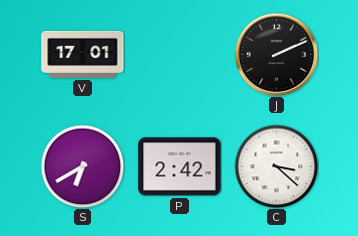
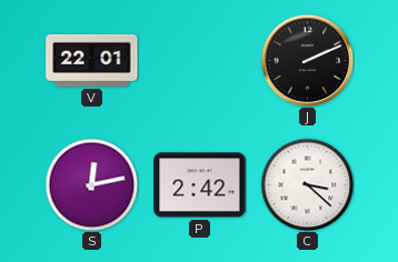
V: 17:01 -> 22:01
S: 6:40 -> 12:13
